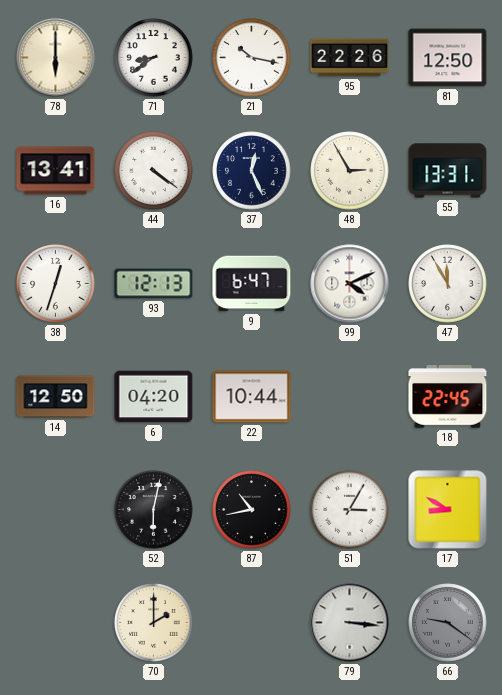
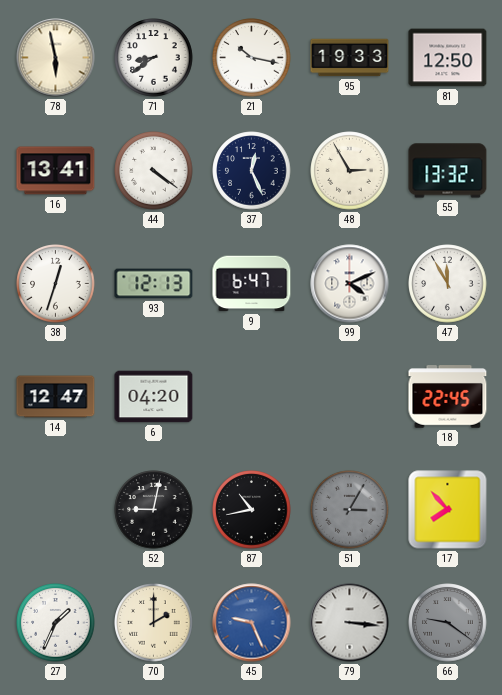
78: 6:00 -> 5:58
95: 22:26 -> 19:33
55: 13:31 -> 13:32
14: 12:50 -> 12:47
22: 10:44 -> none
52: 6:02 -> 9:02
51 dial: white -> grey
17: 8:50 -> 7:53
27: none -> 1:34
45: none -> 9:26
